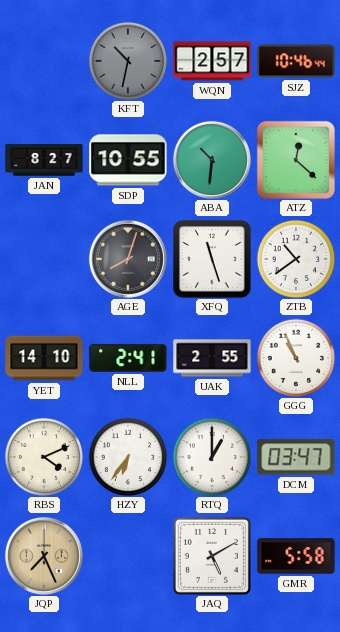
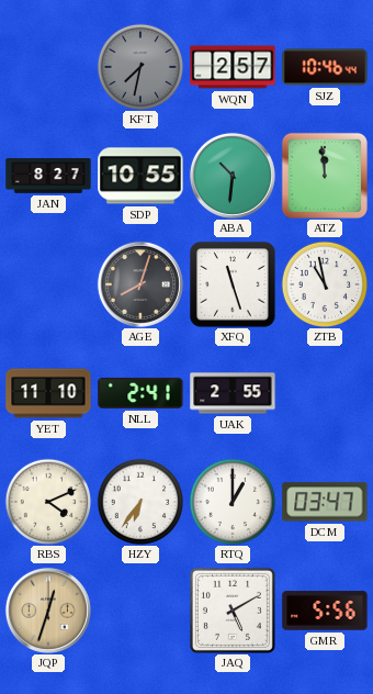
KFT: 10:32 -> 7:32
ATZ: 12:22 -> 11:59
ZTB: 10:39 -> 10:58
YET: 14:10 -> 11:10
GGG: 10:56 -> none
JQP: 7:26 -> 12:33
GMR: 5:58 -> 5:56
